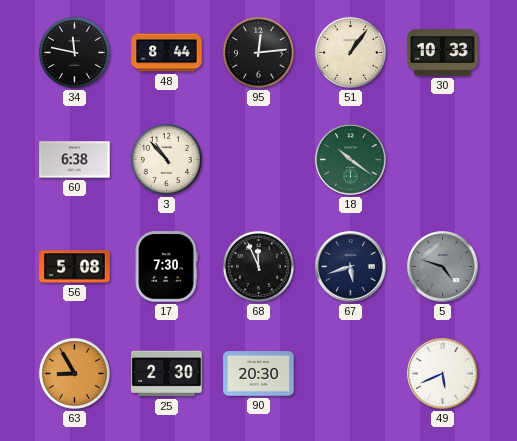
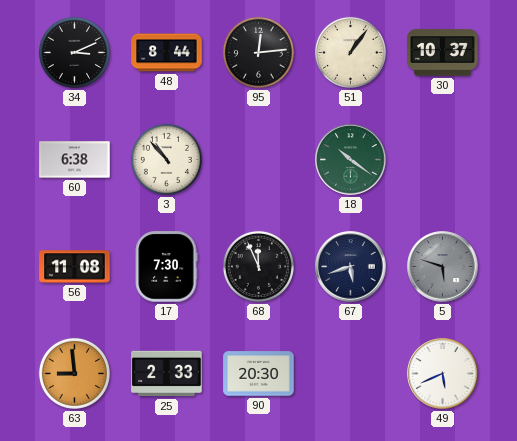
34: 11:47 -> 3:11
30: 10:33 -> 10:37
56: 5:08 -> 11:08
5: 4:48 -> 5:48
63: 8:55 -> 8:59
25: 2:30 -> 2:33
